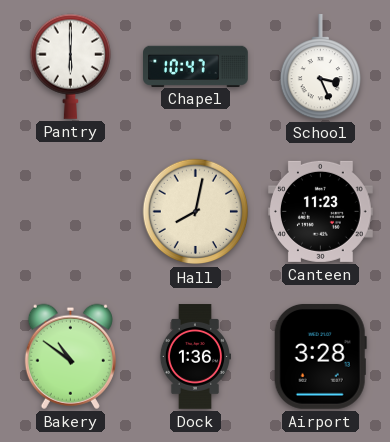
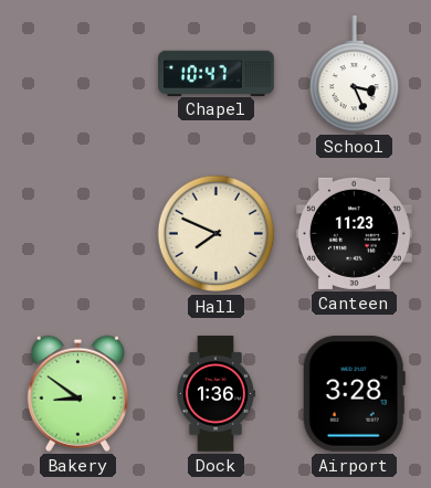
Pantry: 6:00 -> none
Hall: 8:02 -> 7:49
Bakery: 10:51 -> 8:51
